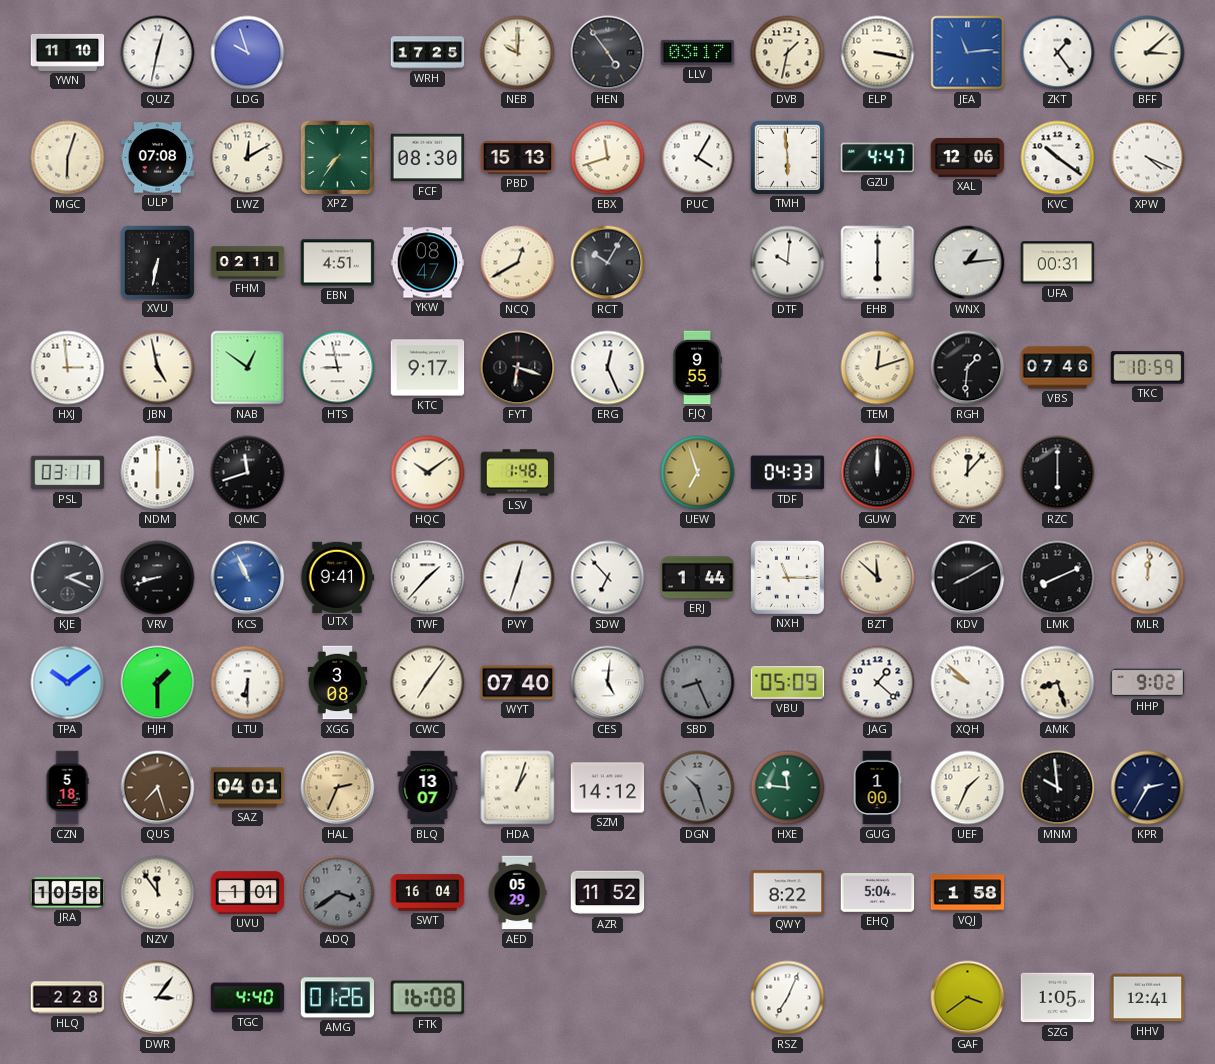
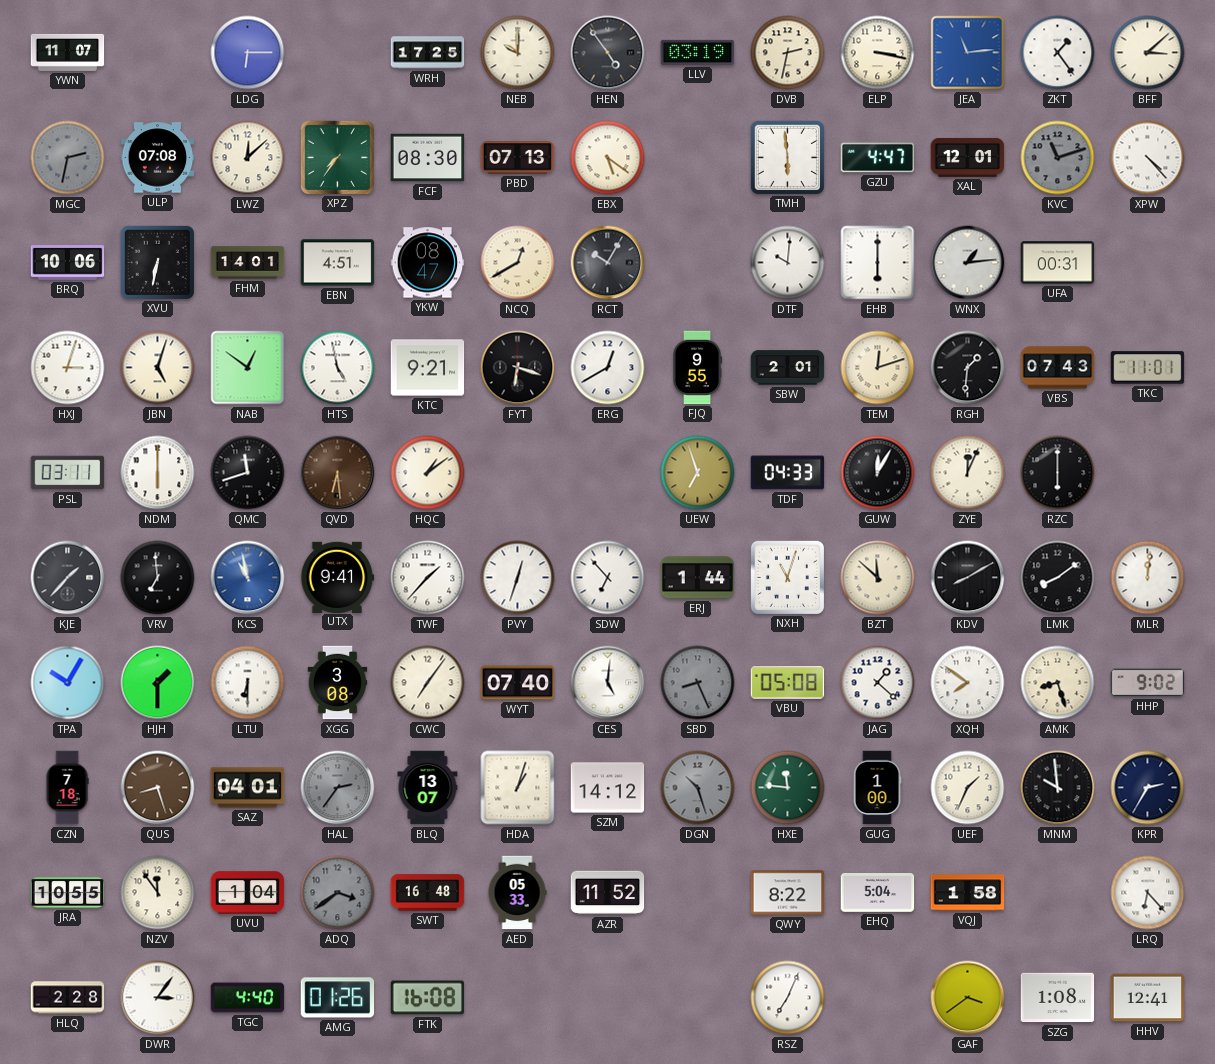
YWN: 11:10 -> 11:07
QUZ: 12:32 -> none
LDG: 9:57 -> 6:15
LLV: 03:17 -> 03:19
DVB: 1:32 -> 2:32
MGC: 6:03 -> 2:32
MGC dial: cream -> grey
LWZ: 12:10 -> 12:08
PBD: 15:13 -> 07:13
EBX: 11:42 -> 5:21
PUC: 4:05 -> none
XAL: 12:06 -> 12:01
KVC: 10:21 -> 11:12
KVC dial: white -> grey
XPW: 4:19 -> 4:23
BRQ: none -> 10:06
FHM: 02:11 -> 14:01
HXJ: 2:59 -> 3:03
JBN: 4:58 -> 5:03
HTS: 8:58 -> 4:58
KTC: 9:17 -> 9:21
ERG: 12:26 -> 12:40
SBW: none -> 2:01
VBS: 07:46 -> 07:43
TKC: 10:59 -> 11:01
QVD: none -> 6:29
HQC: 10:09 -> 1:09
LSV: 1:48 -> none
GUW: 12:00 -> 12:05
ZYE: 12:07 -> 12:04
KJE: 2:19 -> 1:37
VRV: 8:42 -> 6:59
KCS: 10:56 -> 10:58
NXH: 11:15 -> 11:03
LMK: 8:11 -> 8:09
TPA: 10:09 -> 10:05
VBU: 05:09 -> 05:08
XQH: 9:52 -> 7:51
CZN: 5:18 -> 7:18
QUS: 7:27 -> 8:27
HAL: 2:34 -> 2:36
HAL dial: champagne -> grey
JRA: 10:58 -> 10:55
UVU: 1:01 -> 1:04
SWT: 16:04 -> 16:48
AED: 05:29 -> 05:33
LRQ: none -> 6:23
SZG: 1:05 -> 1:08
